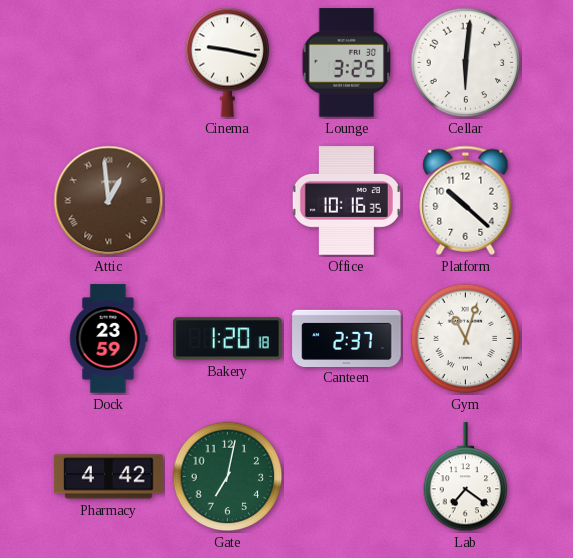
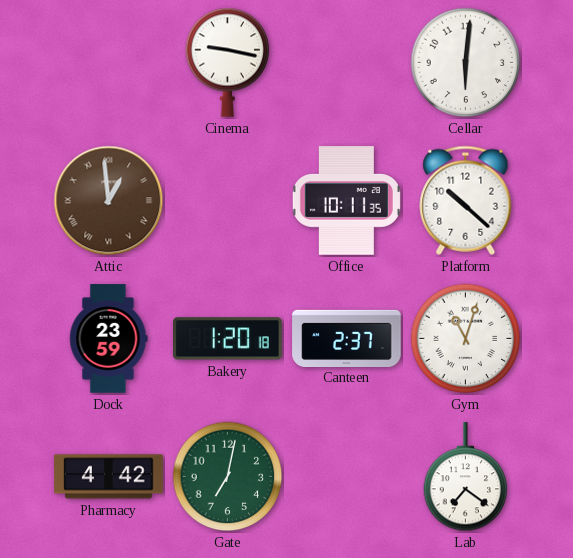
Lounge: 3:25 -> none
Office: 10:16 -> 10:11
